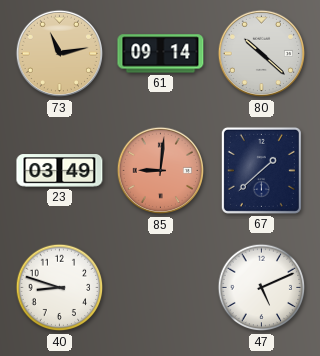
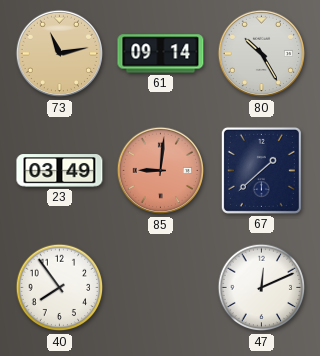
80: 10:22 -> 10:25
40: 8:48 -> 7:54
47: 5:11 -> 12:11
